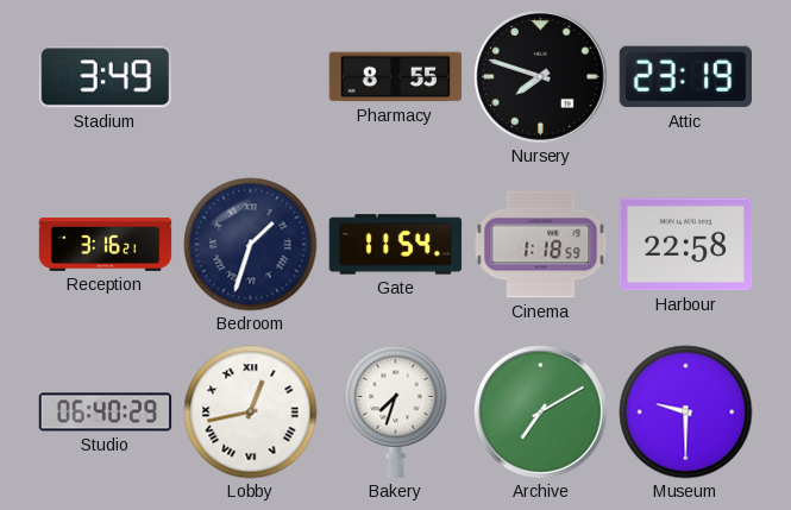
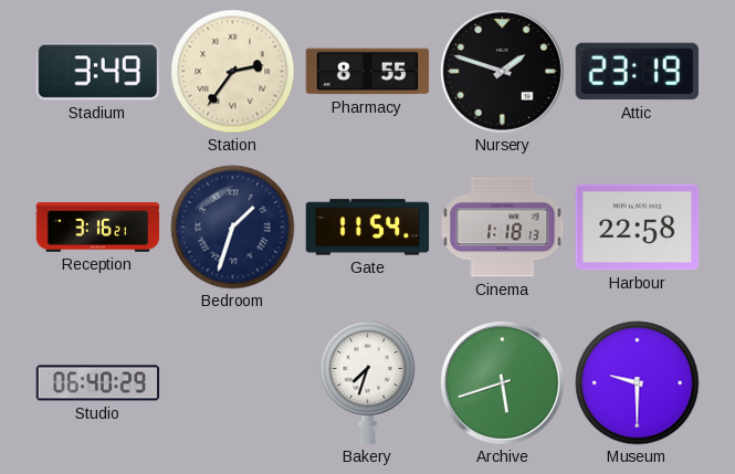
Station: none -> 2:36
Nursery: 7:48 -> 1:48
Cinema: 1:18:59 -> 1:18:13
Lobby: 12:43 -> none
Archive: 7:10 -> 5:42
